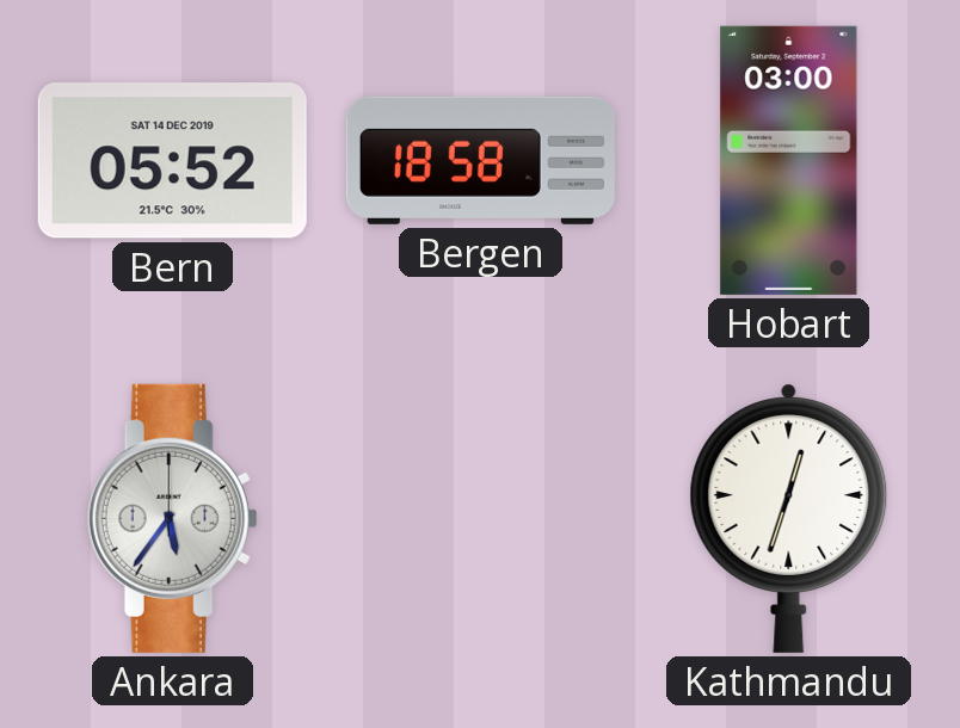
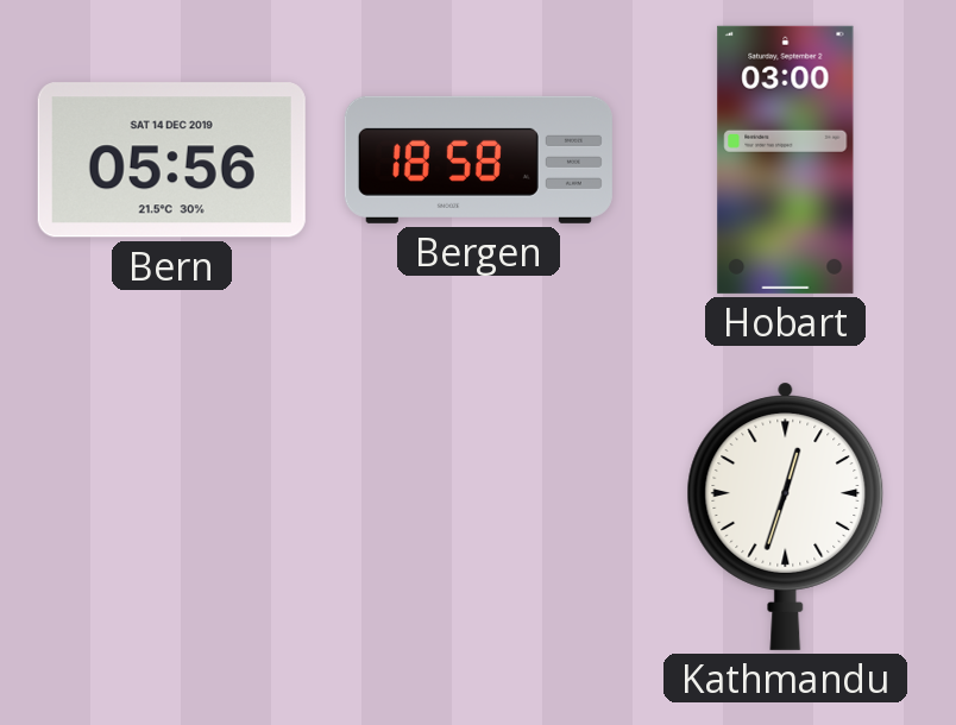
Bern: 05:52 -> 05:56
Ankara: 5:36 -> none
